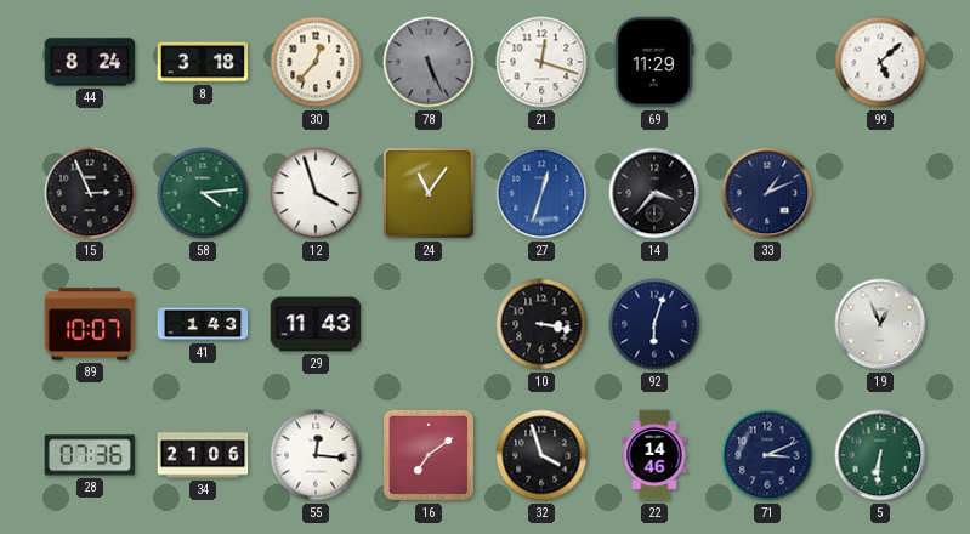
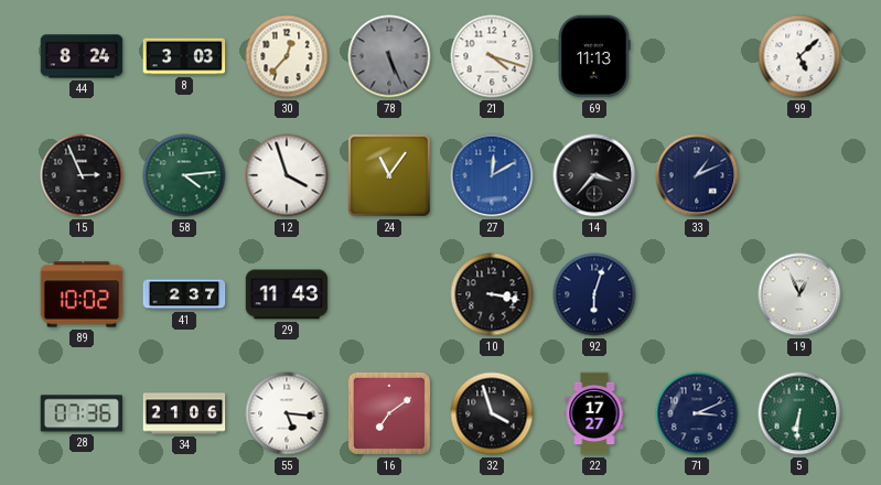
8: 3:18 -> 3:03
21: 12:18 -> 4:18
69: 11:29 -> 11:13
27: 12:33 -> 12:10
89: 10:07 -> 10:02
41: 1:43 -> 2:37
55: 12:16 -> 5:16
22: 14:46 -> 17:27
